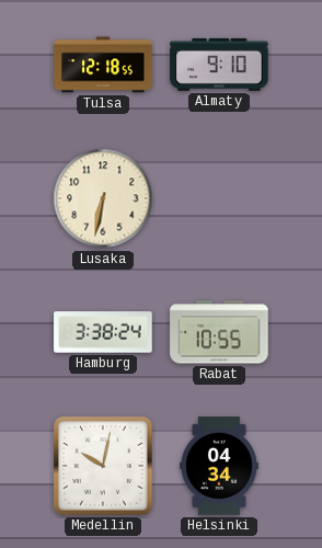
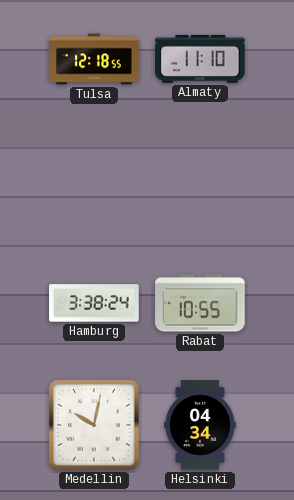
Almaty: 9:10 -> 11:10
Lusaka: 6:32 -> none
